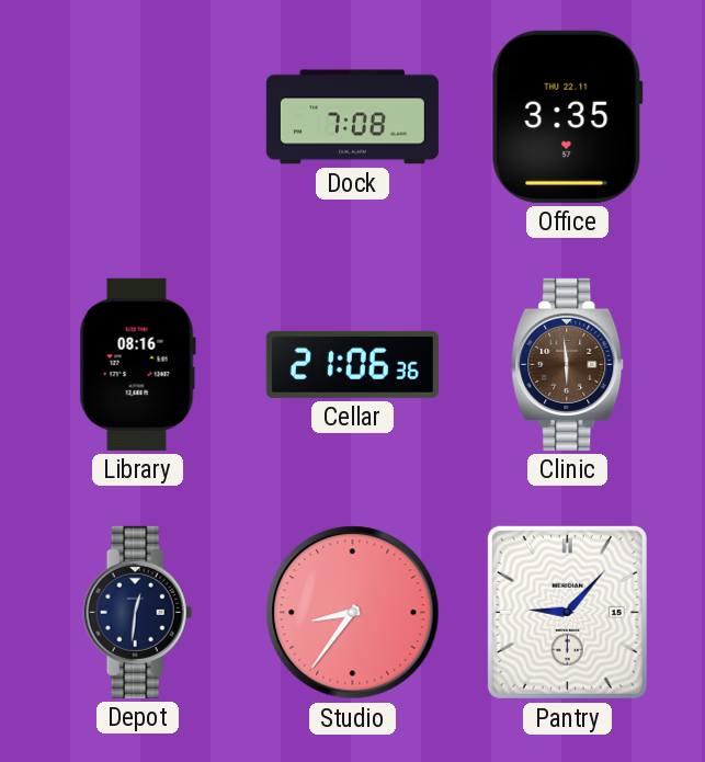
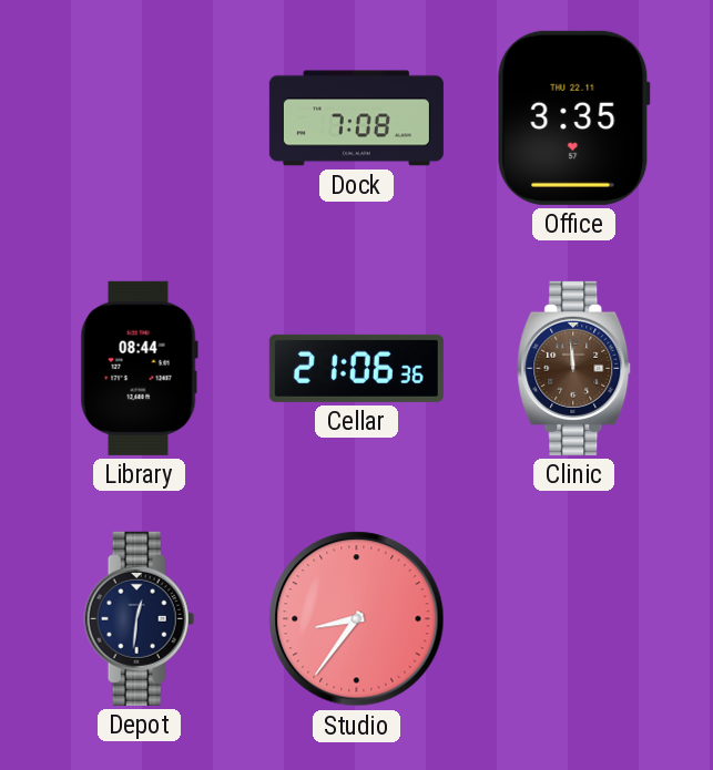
Library: 08:16 -> 08:44
Clinic: 5:59 -> 11:59
Pantry: 9:07 -> none
